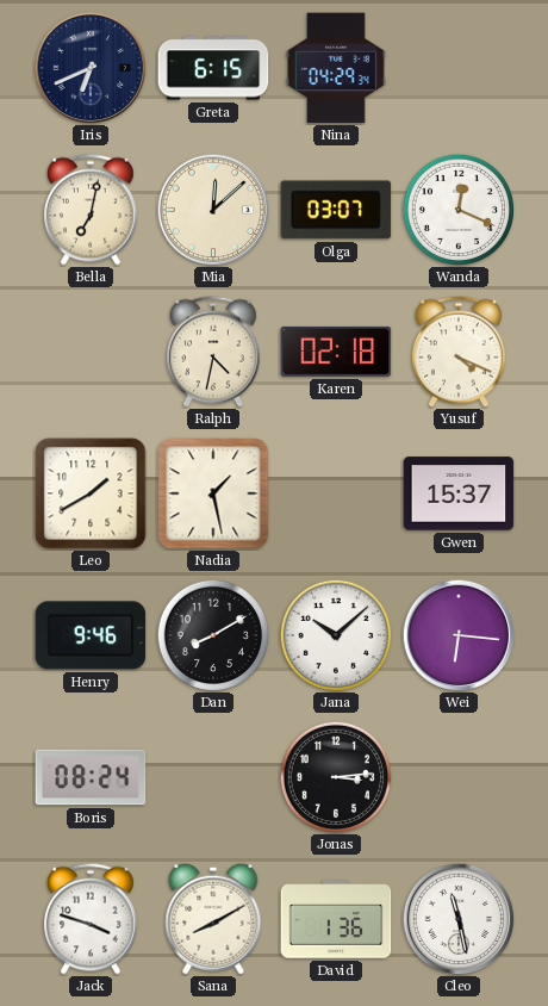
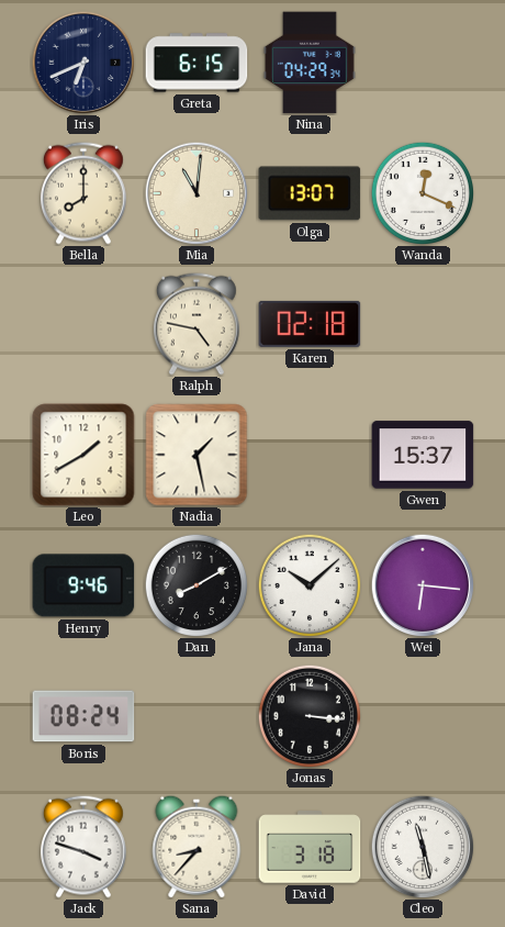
Bella: 7:02 -> 8:00
Mia: 12:08 -> 11:01
Olga: 03:07 -> 13:07
Ralph: 4:32 -> 4:47
Yusuf: 4:19 -> none
Jonas: 3:14 -> 3:16
Sana: 8:10 -> 8:37
David: 1:36 -> 3:18
